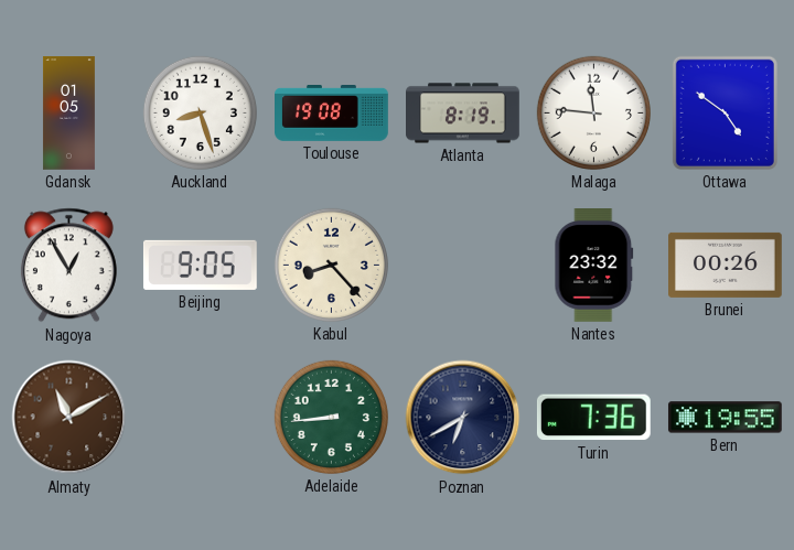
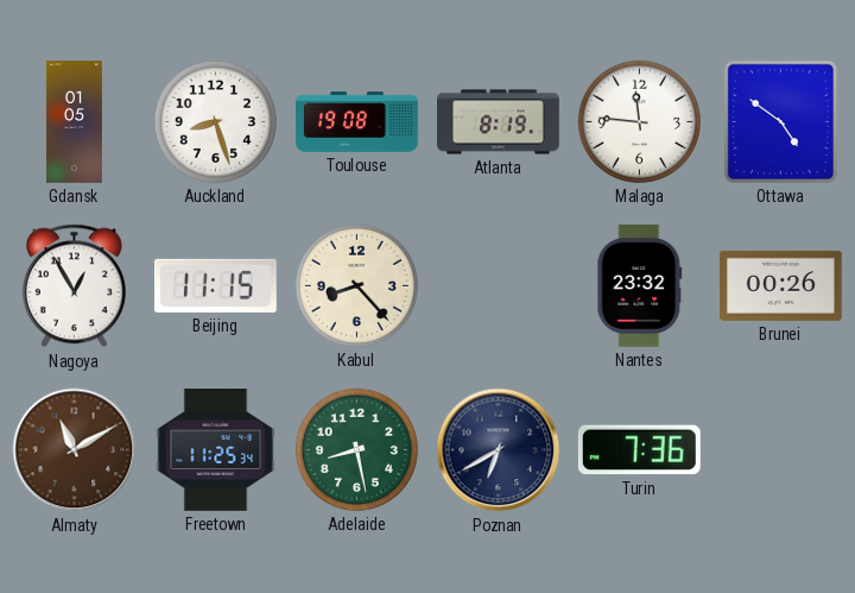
Beijing: 9:05 -> 11:15
Freetown: none -> 11:25
Adelaide: 8:44 -> 8:28
Bern: 19:55 -> none
